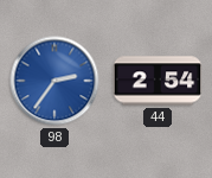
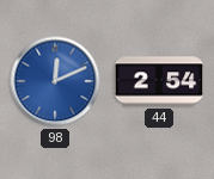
98: 2:36 -> 12:11
